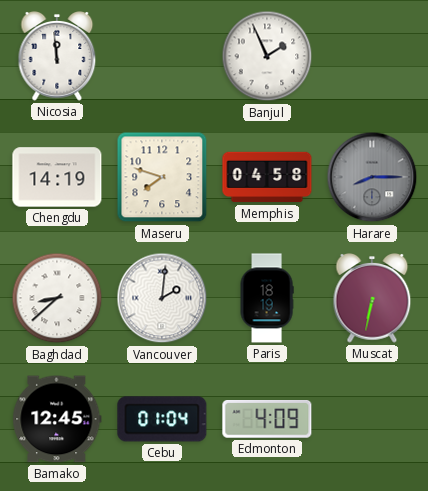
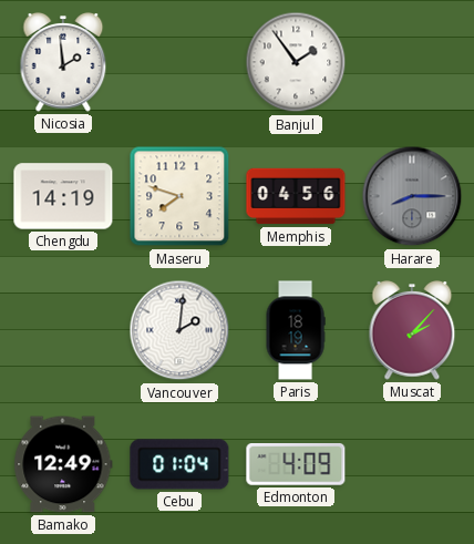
Nicosia: 11:59 -> 1:59
Banjul: 1:56 -> 1:54
Memphis: 04:58 -> 04:56
Baghdad: 8:38 -> none
Muscat: 6:32 -> 2:07
Bamako: 12:45 -> 12:49
